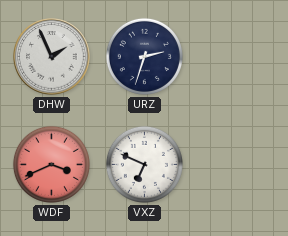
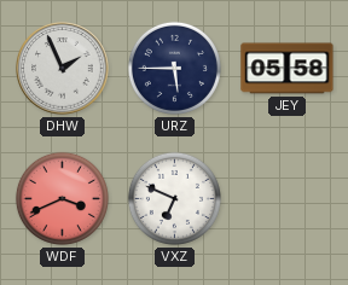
URZ: 2:33 -> 5:45
JEY: none -> 05:58
